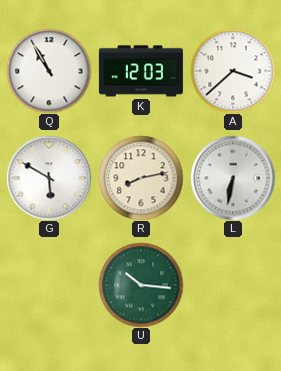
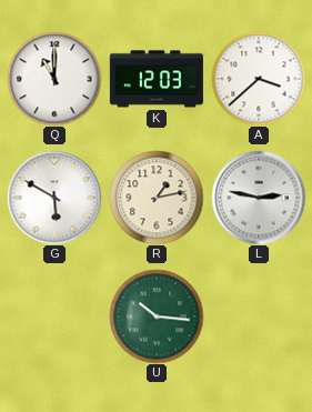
Q: 10:55 -> 11:00
R: 8:13 -> 1:13
L: 6:32 -> 2:47
